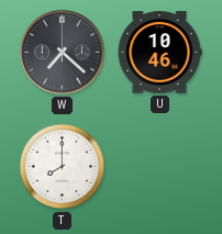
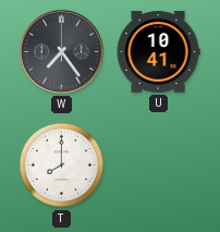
W: 7:22 -> 7:24
U: 10:46 -> 10:41
